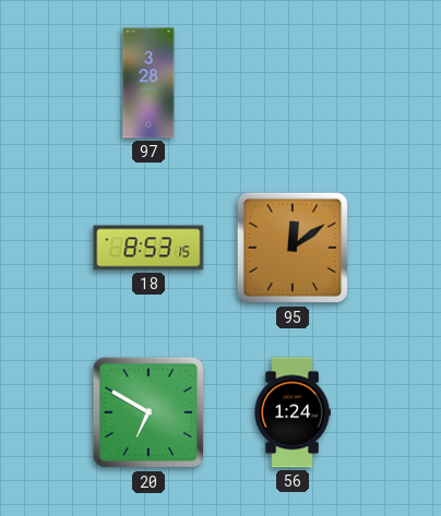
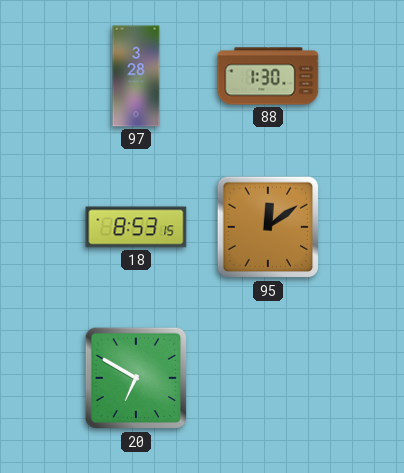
88: none -> 1:30
56: 1:24 -> none
